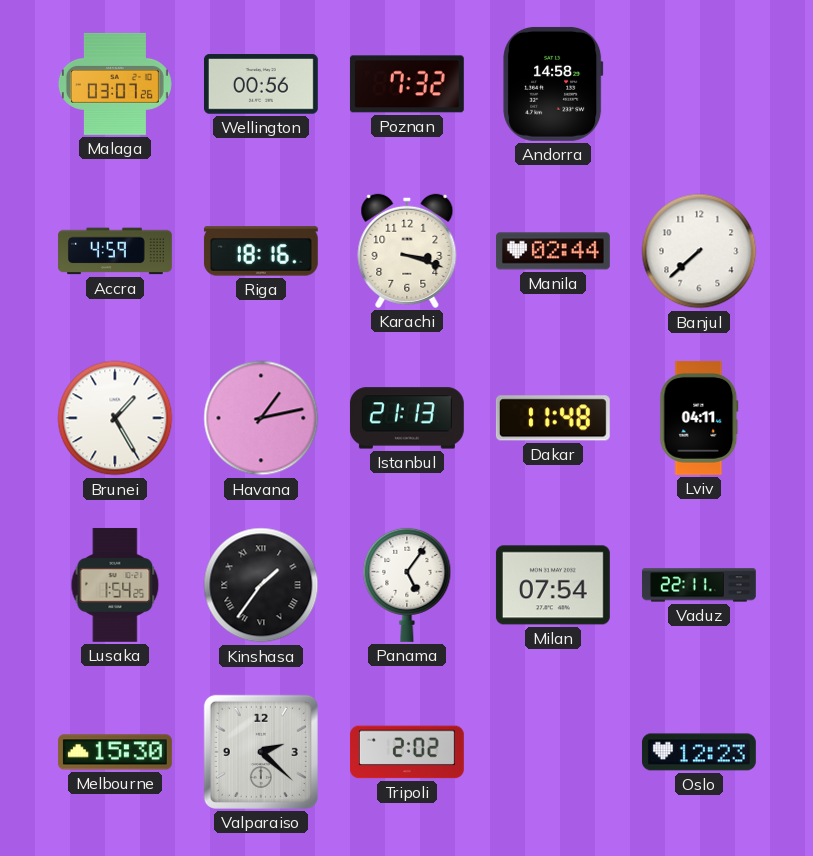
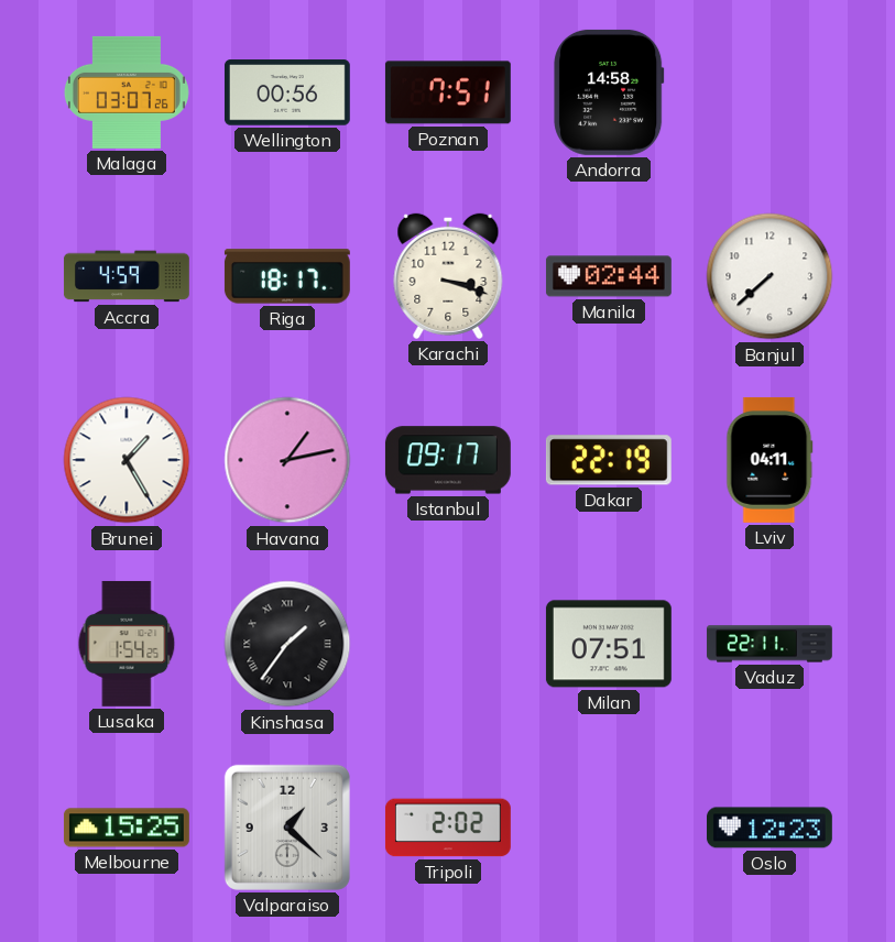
Poznan: 7:32 -> 7:51
Riga: 18:16 -> 18:17
Istanbul: 21:13 -> 09:17
Dakar: 11:48 -> 22:19
Panama: 5:06 -> none
Milan: 07:54 -> 07:51
Melbourne: 15:30 -> 15:25
Valparaiso: 2:22 -> 1:22
